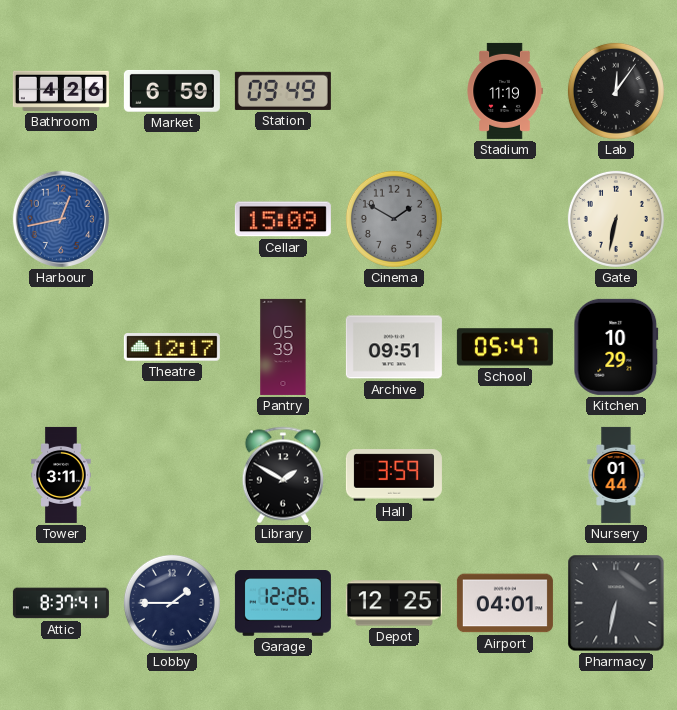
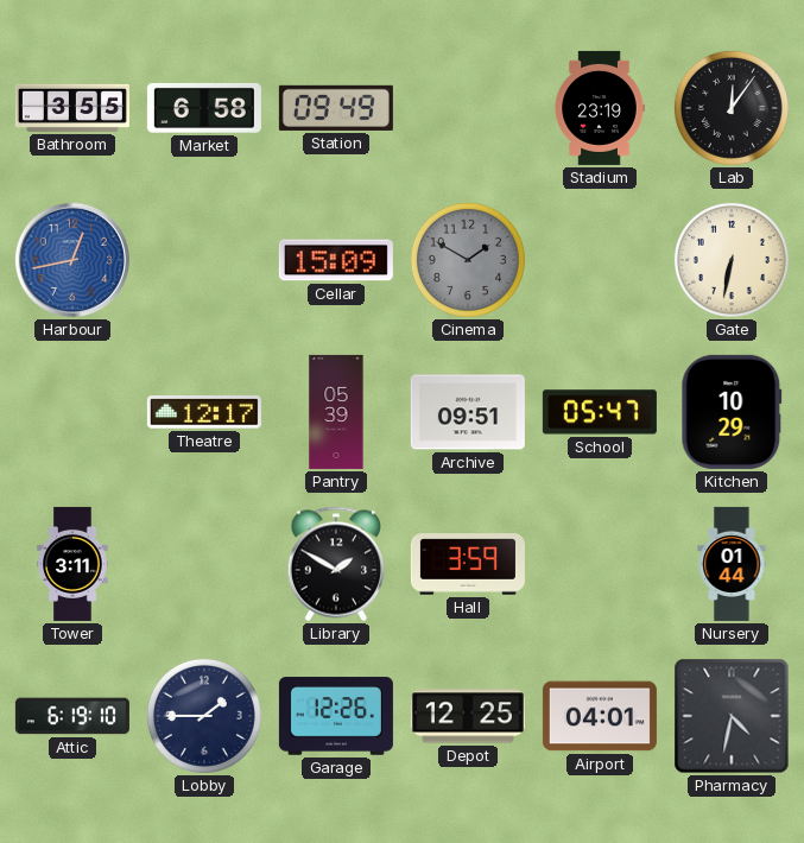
Bathroom: 4:26 -> 3:55
Market: 6:59 -> 6:58
Stadium: 11:19 -> 23:19
Attic: 8:37 -> 6:19
Pharmacy: 6:32 -> 4:32
